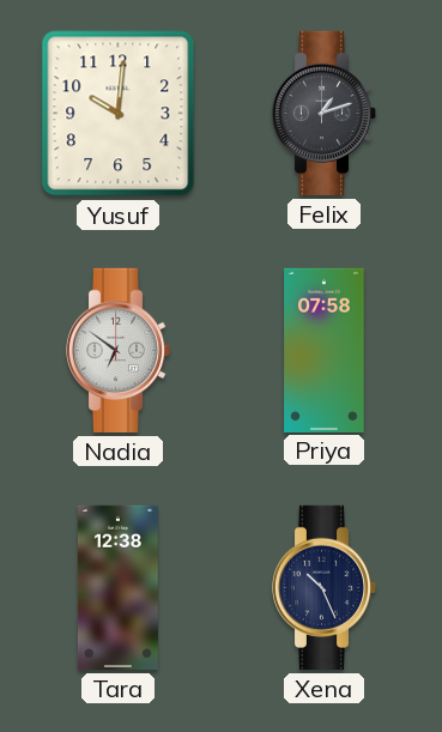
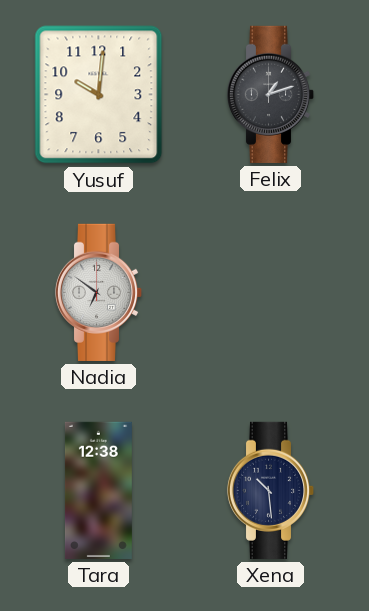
Priya: 07:58 -> none
Xena: 10:26 -> 10:29
